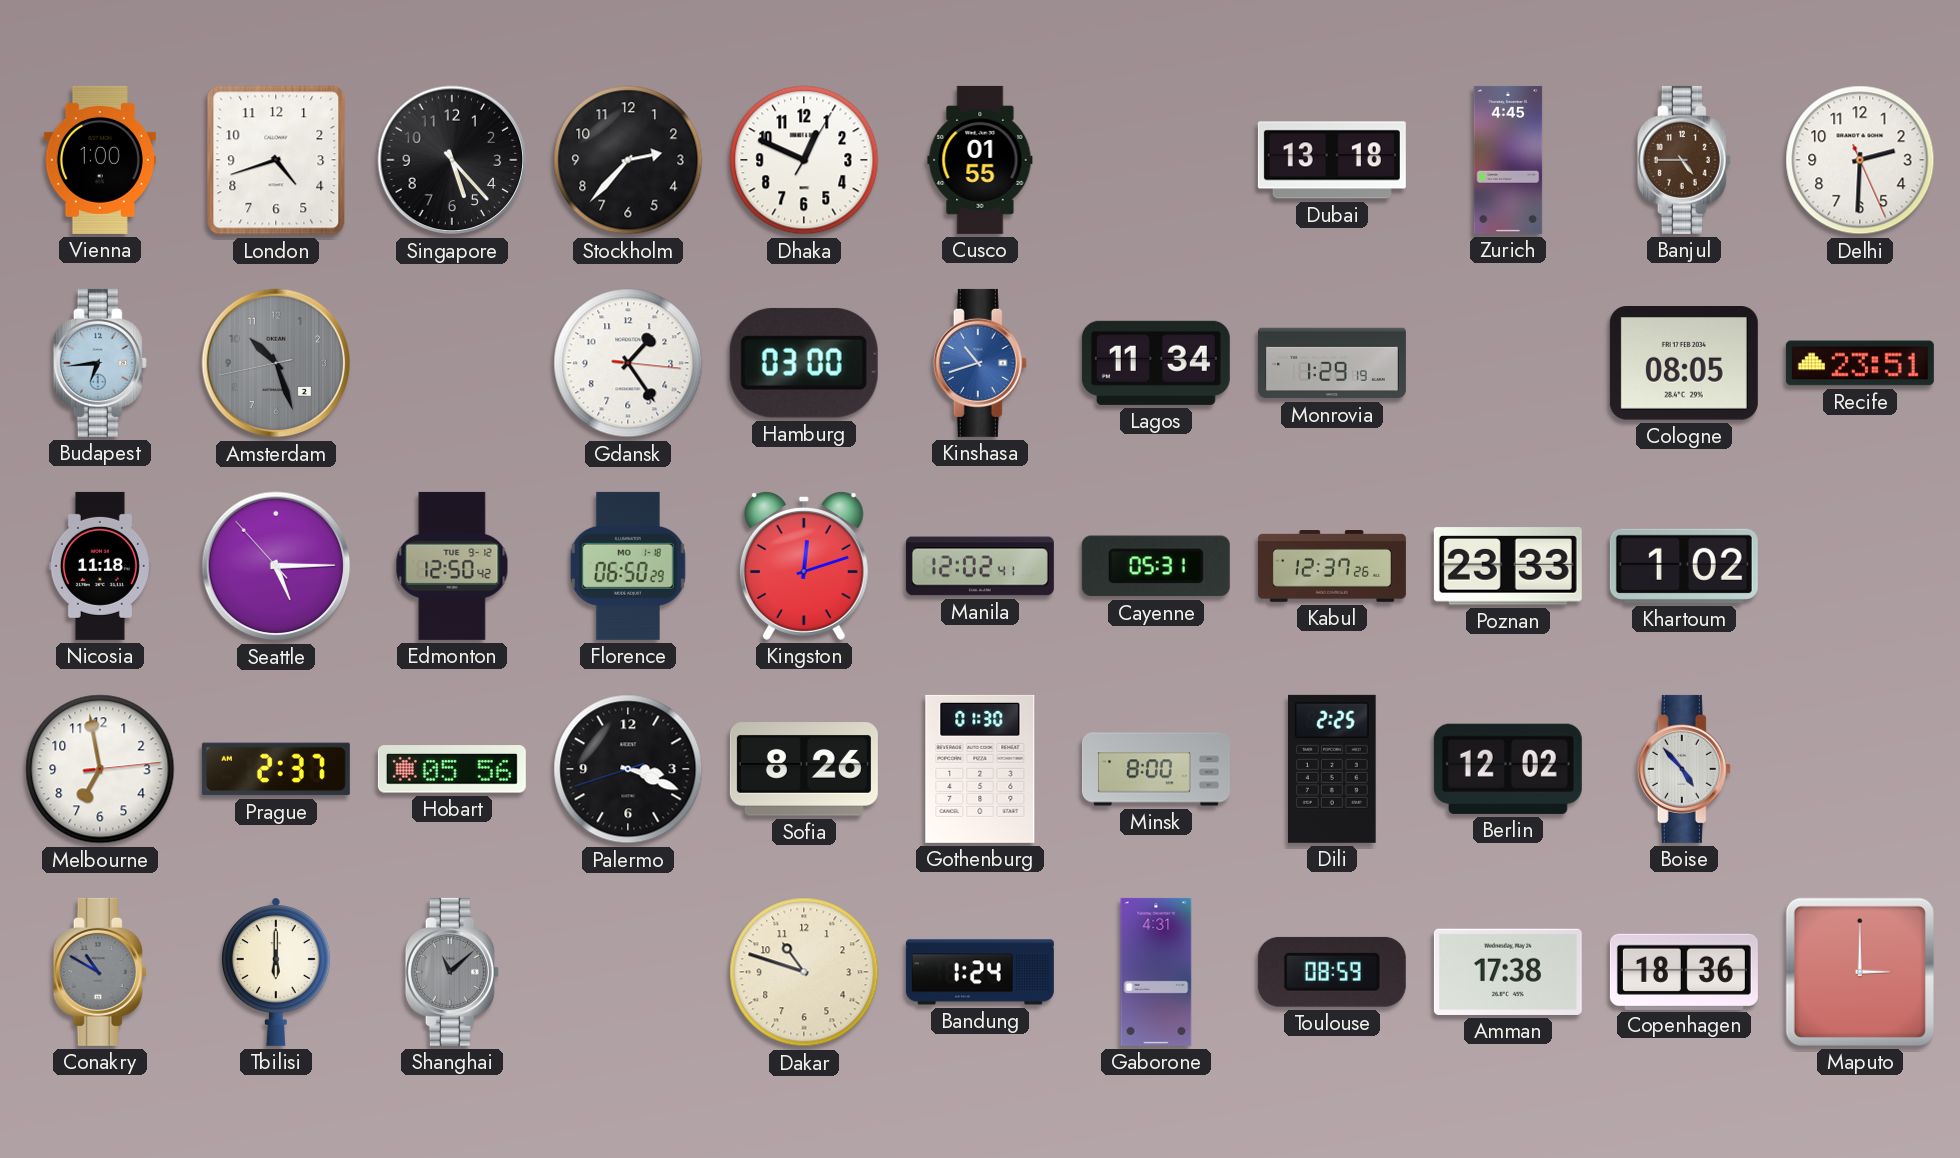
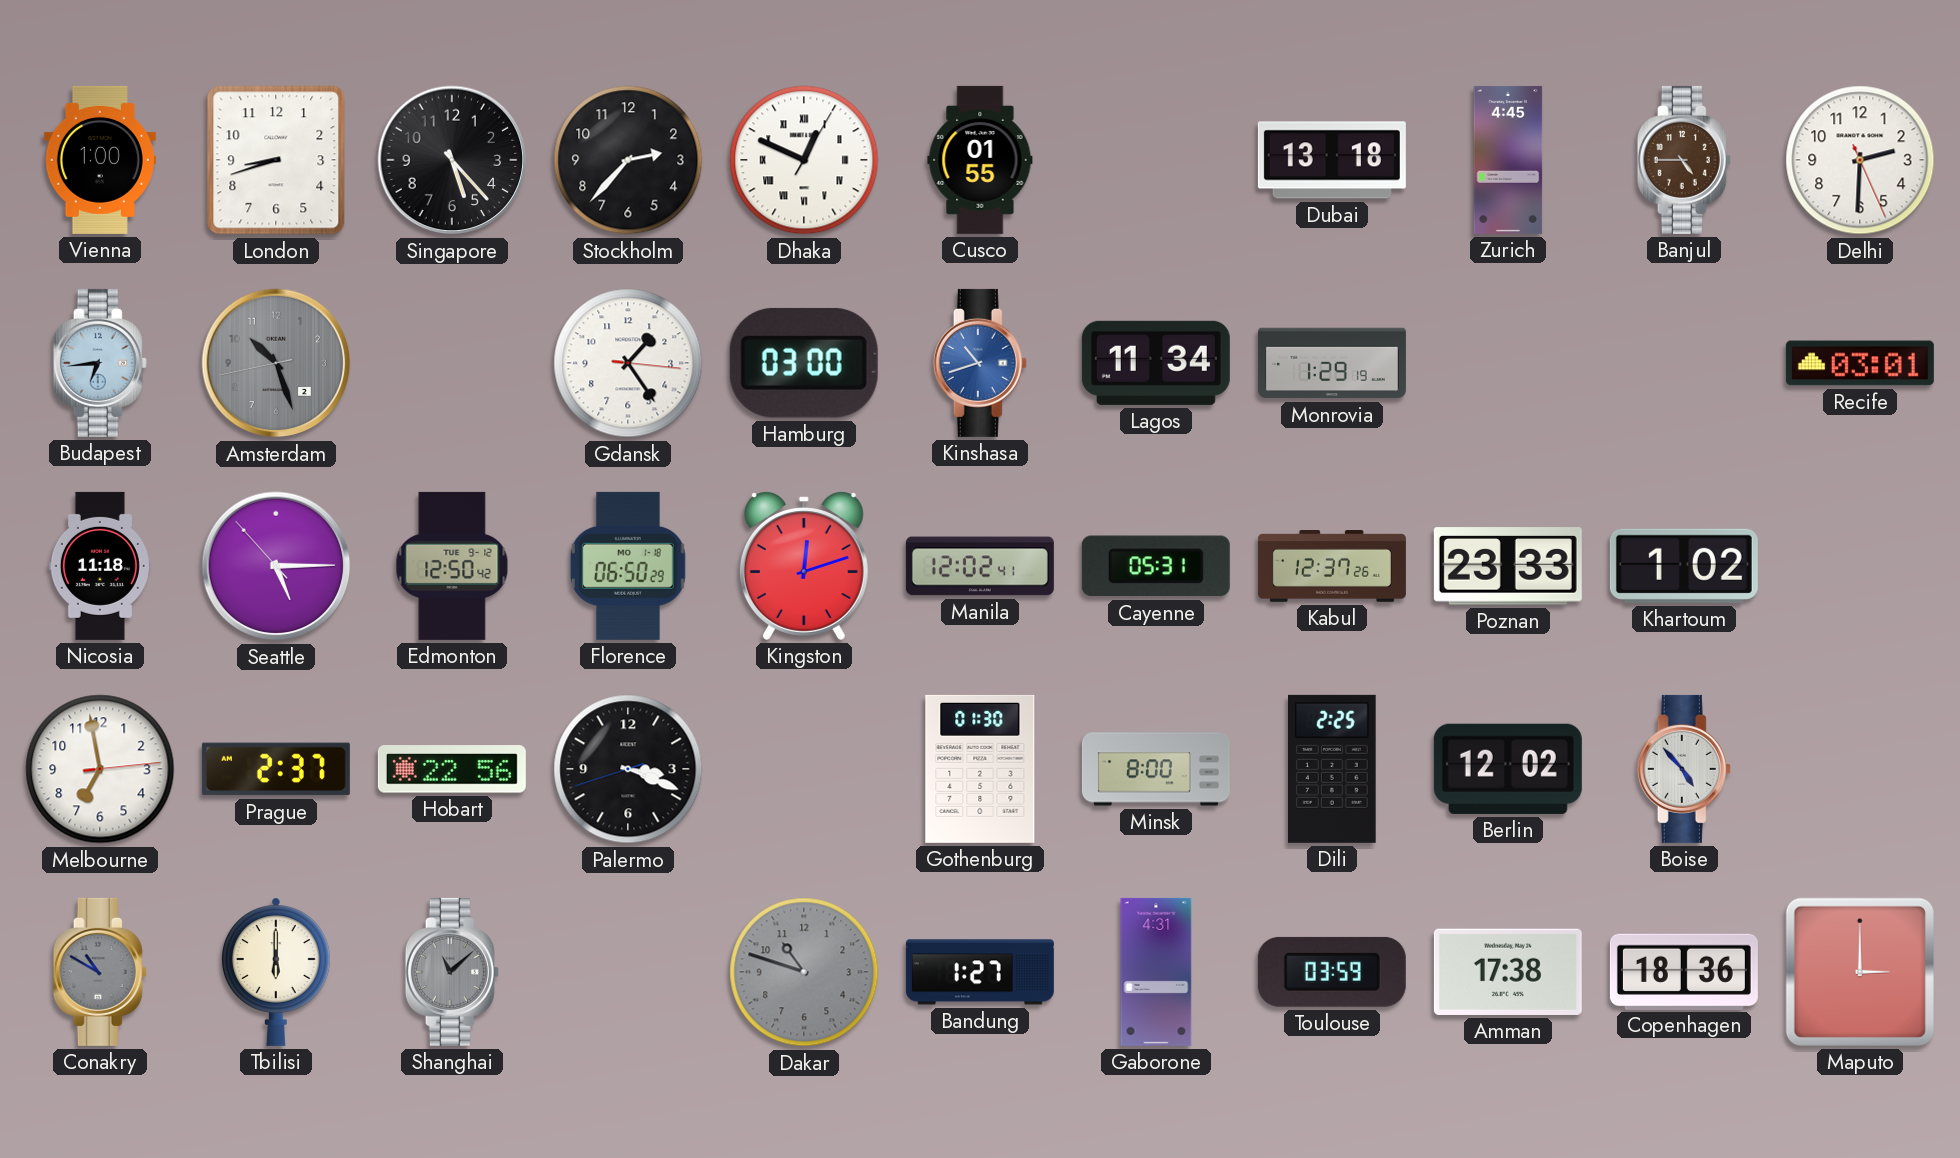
London: 4:42 -> 8:42
Dhaka numerals: Arabic -> Roman
Cologne: 08:05 -> none
Recife: 23:51 -> 03:01
Hobart: 05:56 -> 22:56
Sofia: 8:26 -> none
Dakar dial: cream -> grey
Bandung: 1:24 -> 1:27
Toulouse: 08:59 -> 03:59
